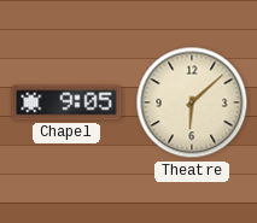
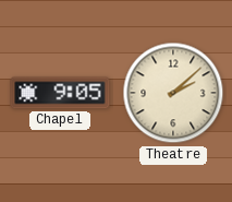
Theatre: 6:08 -> 2:08
